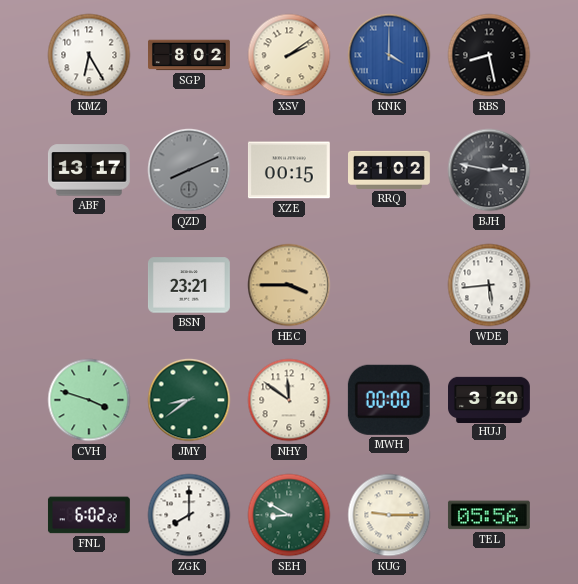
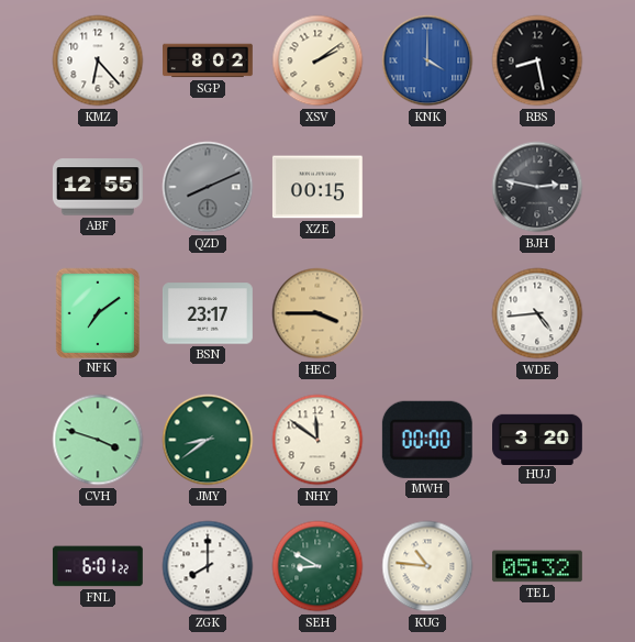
KMZ: 6:25 -> 6:23
ABF: 13:17 -> 12:55
RRQ: 21:02 -> none
NFK: none -> 7:09
BSN: 23:21 -> 23:17
WDE: 5:44 -> 4:44
FNL: 6:02 -> 6:01
KUG: 9:15 -> 10:46
TEL: 05:56 -> 05:32
